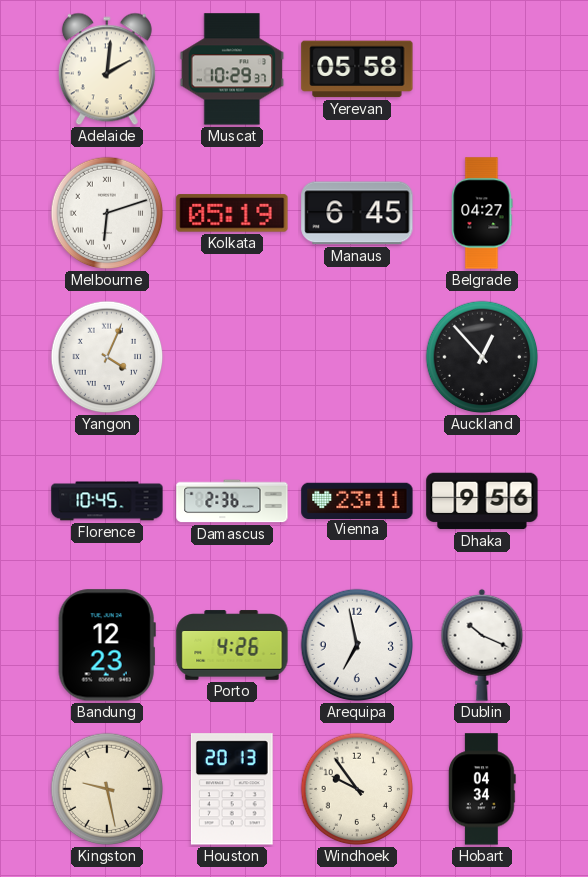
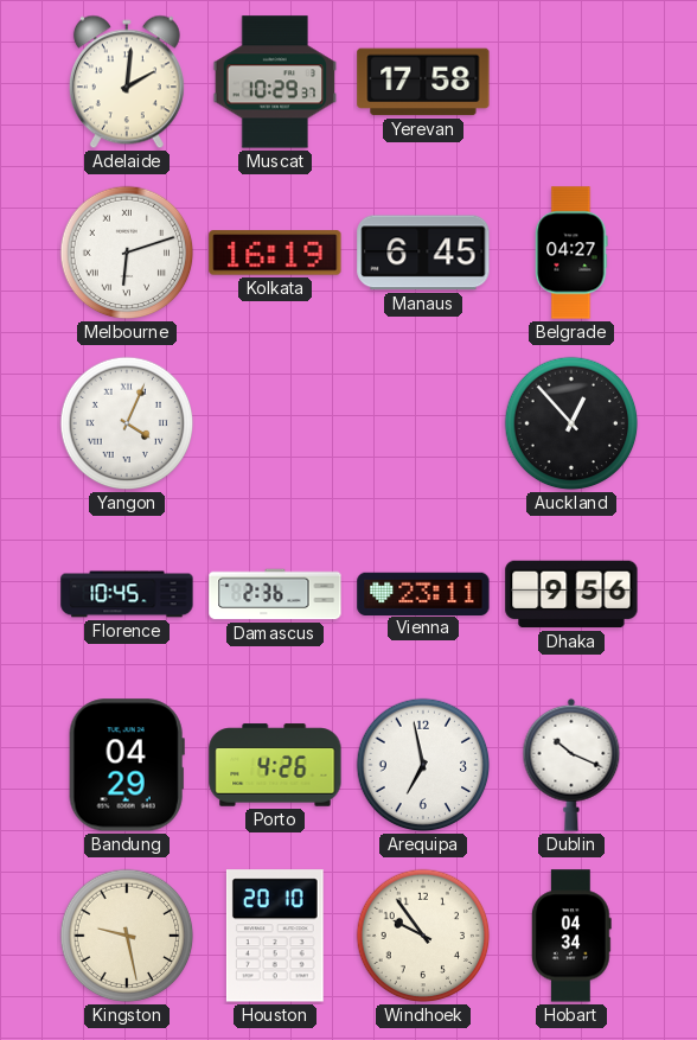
Yerevan: 05:58 -> 17:58
Kolkata: 05:19 -> 16:19
Bandung: 12:23 -> 04:29
Houston: 20:13 -> 20:10
